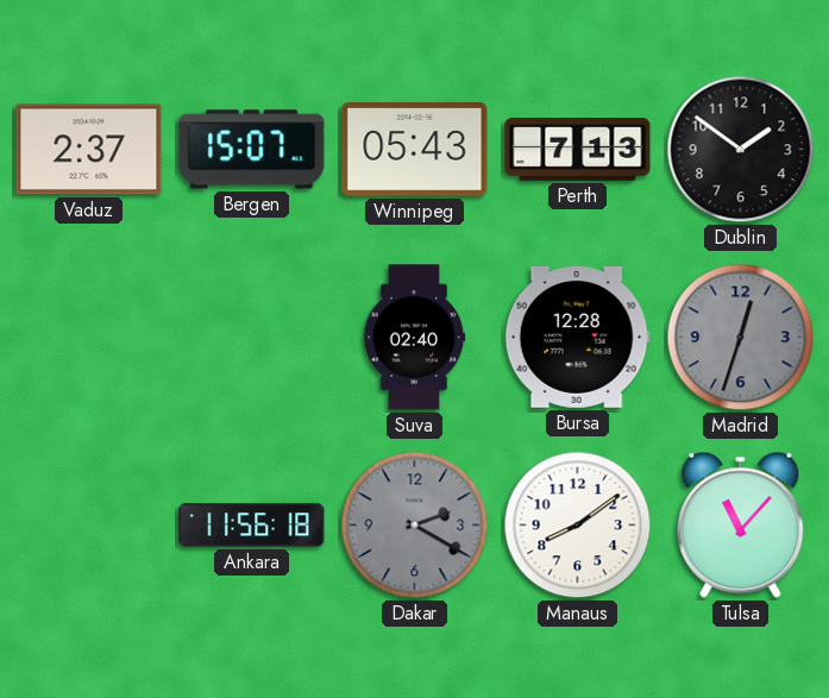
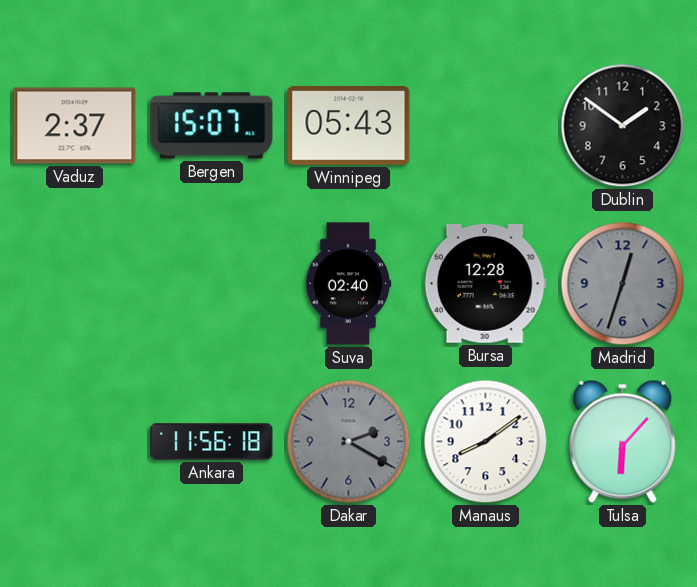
Perth: 7:13 -> none
Tulsa: 11:07 -> 6:07
